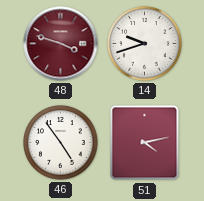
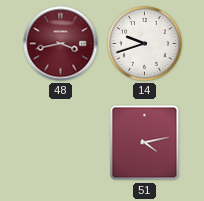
48: 3:48 -> 3:43
46: 4:54 -> none
